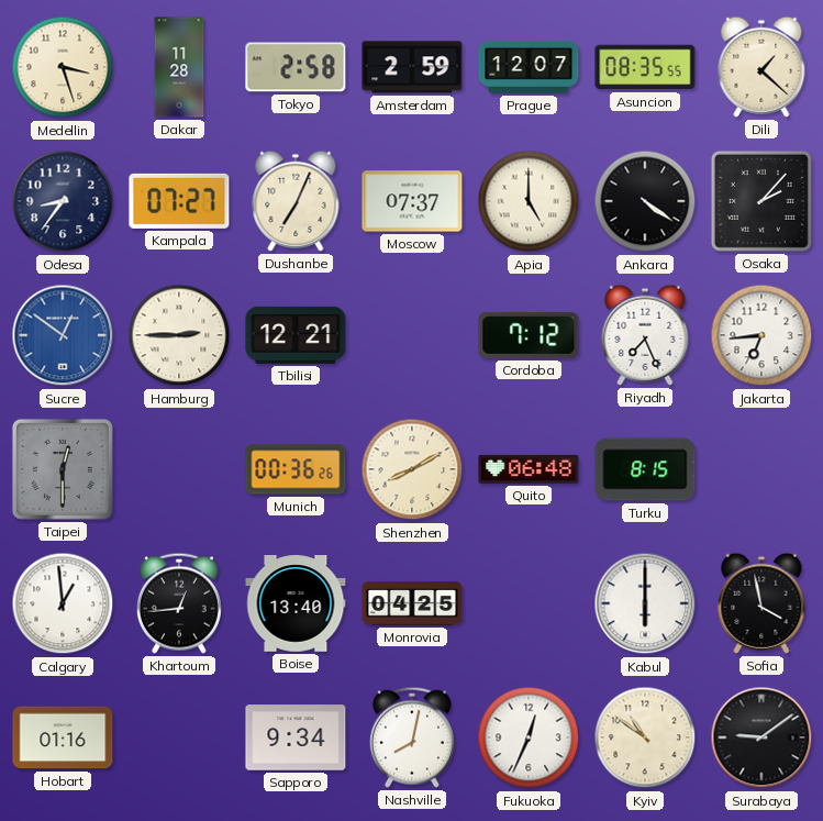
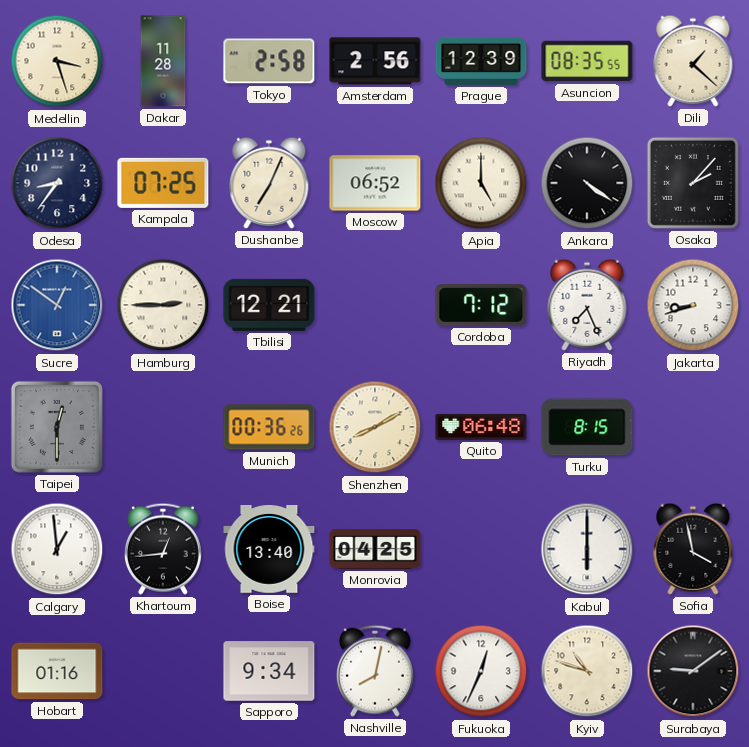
Amsterdam: 2:59 -> 2:56
Prague: 12:07 -> 12:39
Kampala: 07:27 -> 07:25
Moscow: 07:37 -> 06:52
Jakarta: 6:44 -> 8:42
Kyiv: 10:51 -> 10:48
